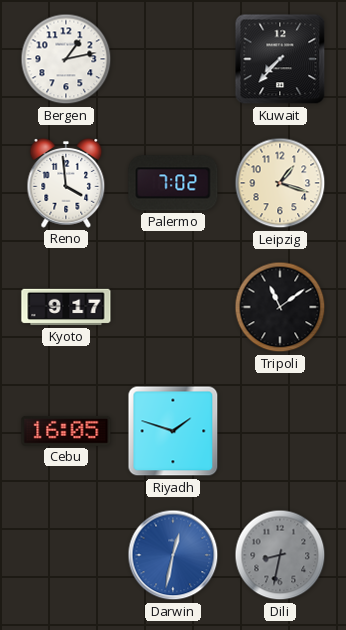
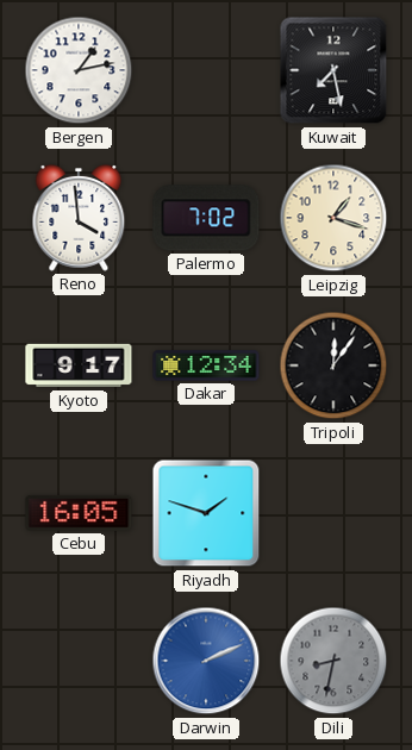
Kuwait: 7:37 -> 7:28
Dakar: none -> 12:34
Tripoli: 11:09 -> 12:06
Darwin: 12:32 -> 2:11
